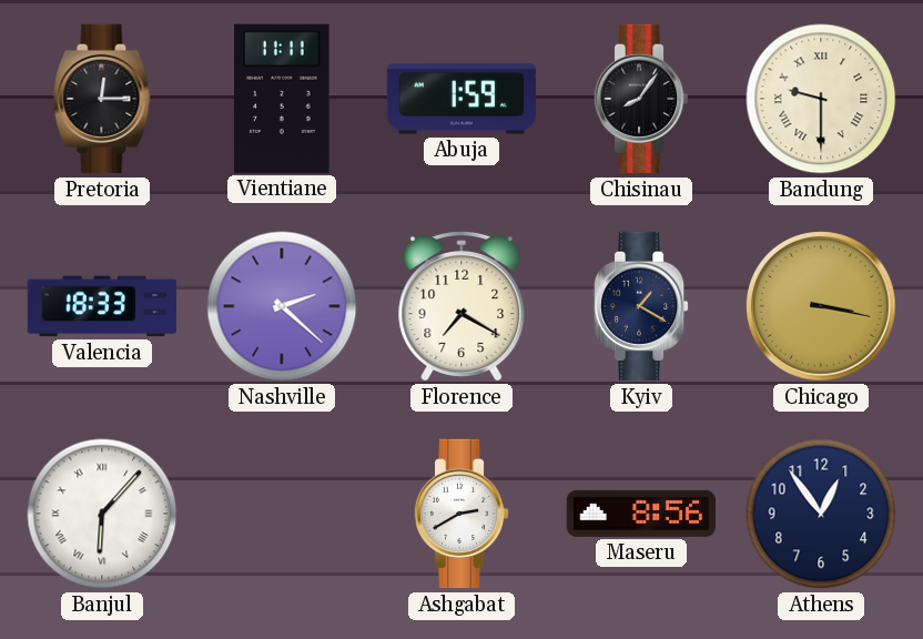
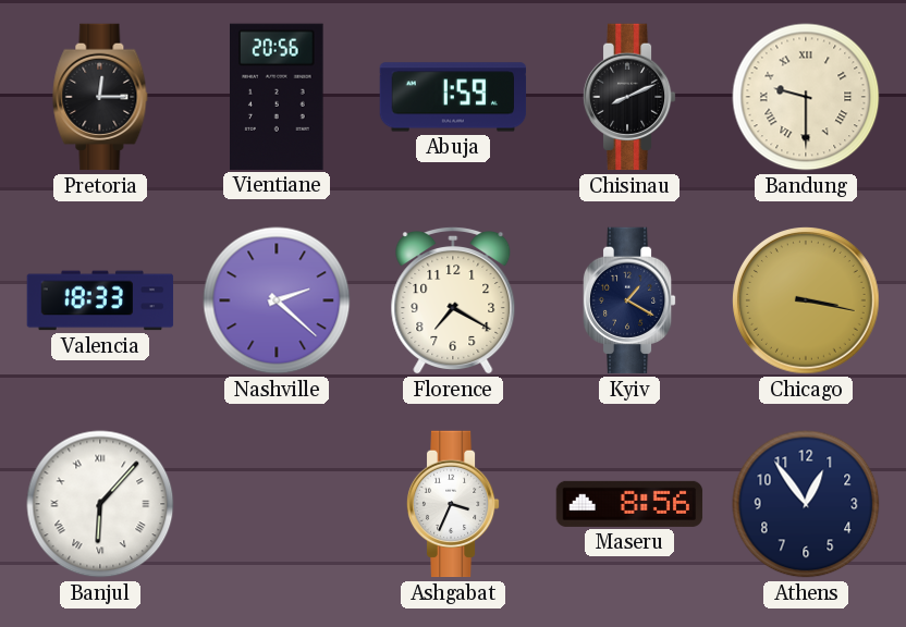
Vientiane: 11:11 -> 20:56
Chisinau: 8:06 -> 8:11
Ashgabat: 2:40 -> 3:34
